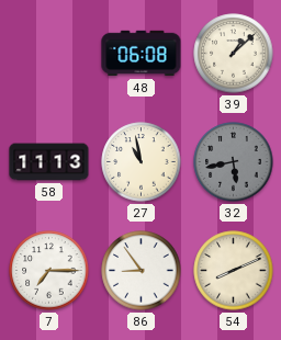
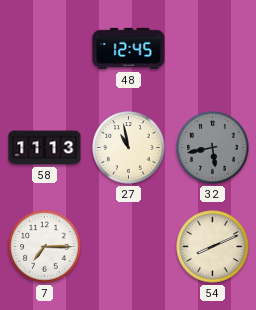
48: 06:08 -> 12:45
39: 1:08 -> none
86: 8:54 -> none
